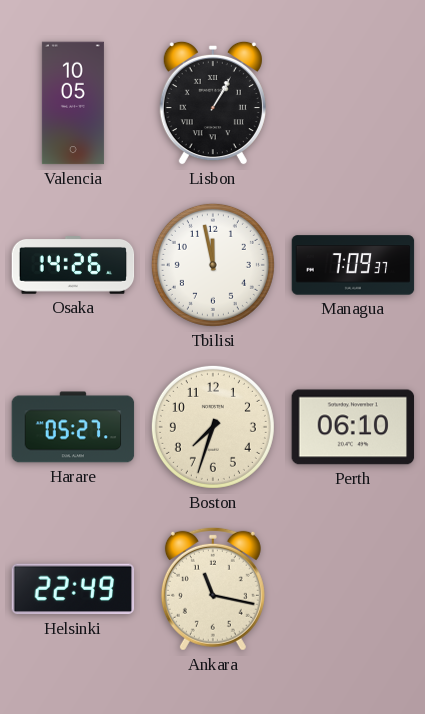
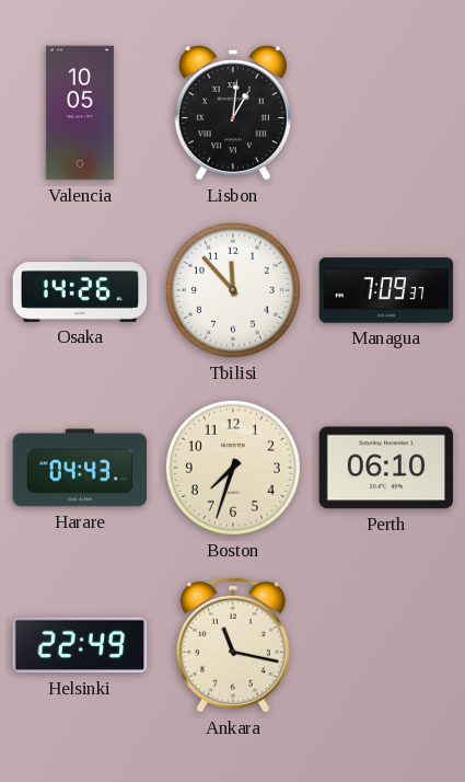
Lisbon: 1:05 -> 1:01
Tbilisi: 11:58 -> 11:53
Harare: 05:27 -> 04:43
